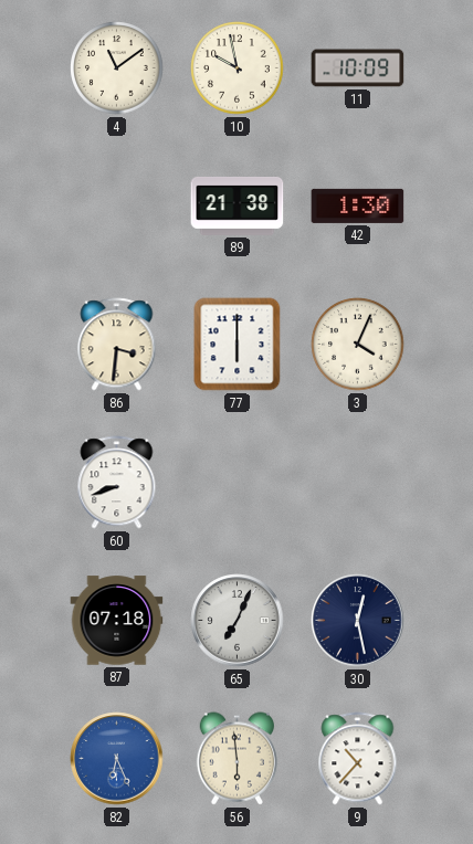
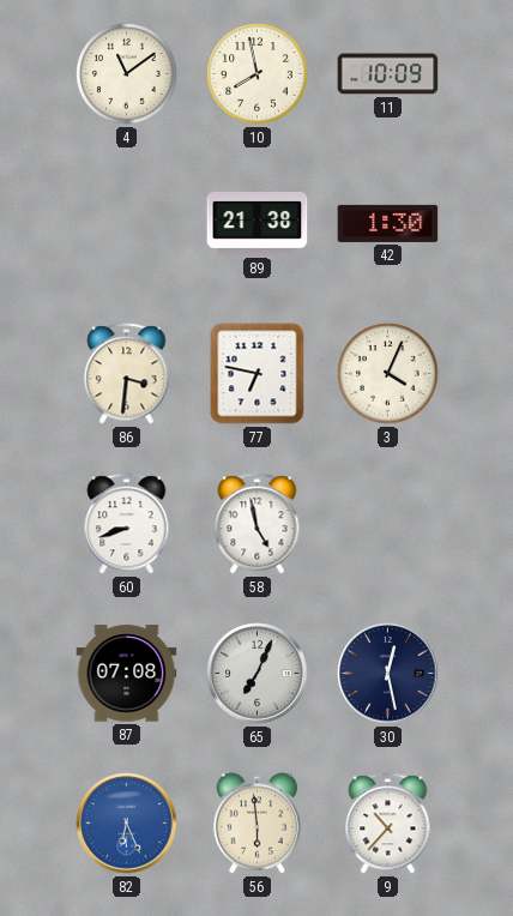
10: 9:58 -> 7:58
77: 6:00 -> 6:47
58: none -> 4:58
87: 07:18 -> 07:08
